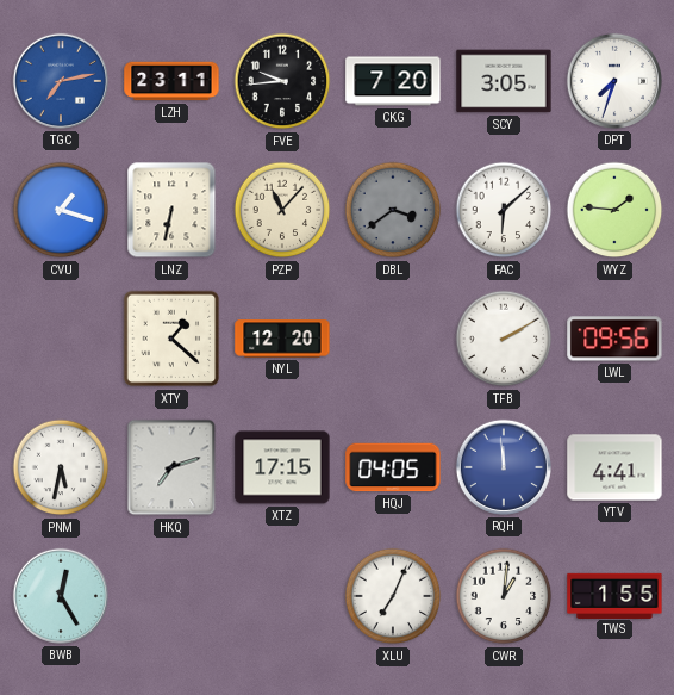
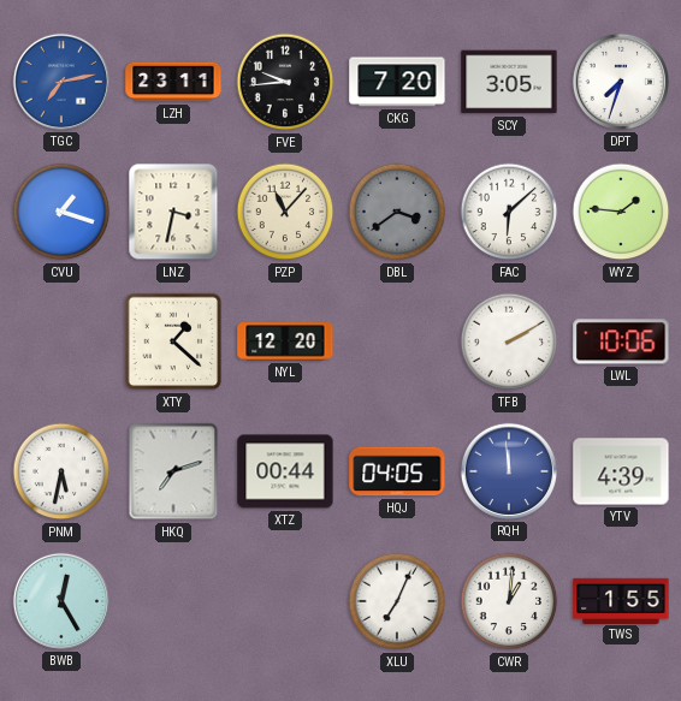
LNZ: 6:32 -> 3:32
LWL: 09:56 -> 10:06
XTZ: 17:15 -> 00:44
YTV: 4:41 -> 4:39
